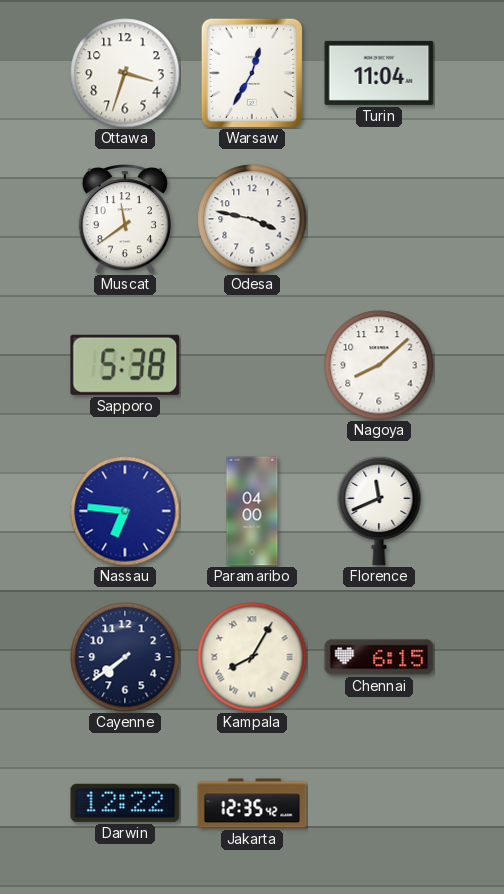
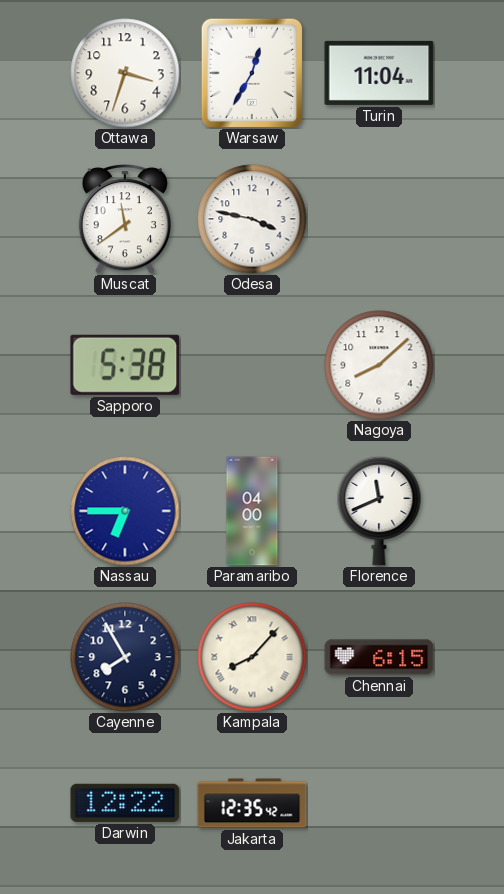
Nassau: 6:46 -> 6:45
Cayenne: 7:39 -> 7:55
Kampala: 8:05 -> 8:07
